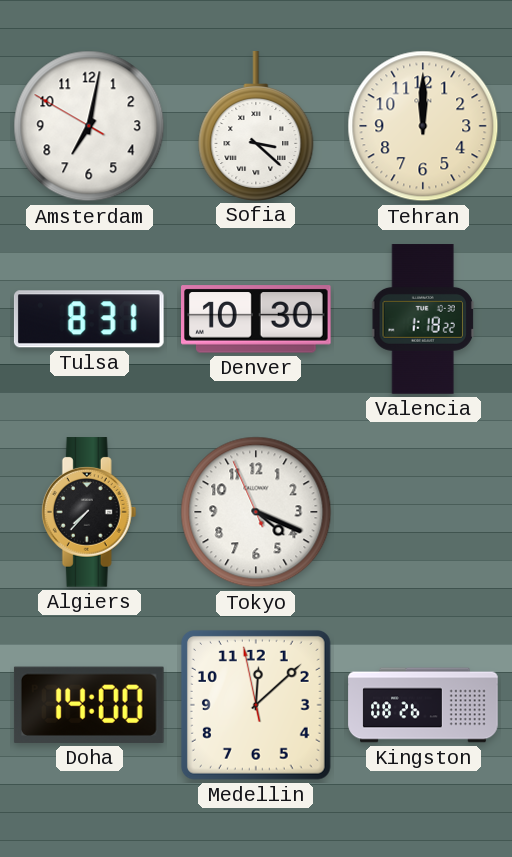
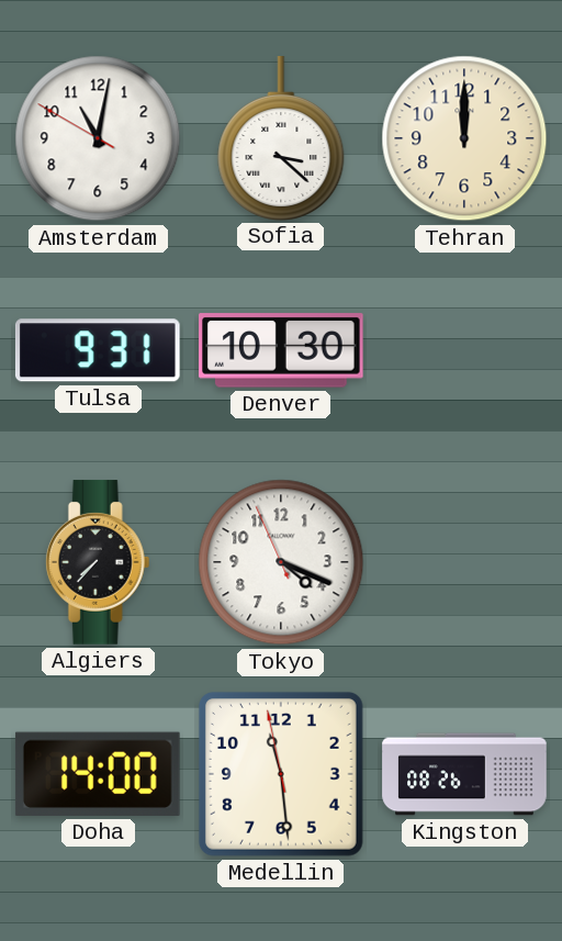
Amsterdam: 7:01 -> 11:01
Tulsa: 8:31 -> 9:31
Valencia: 1:18 -> none
Medellin: 12:07 -> 11:28
